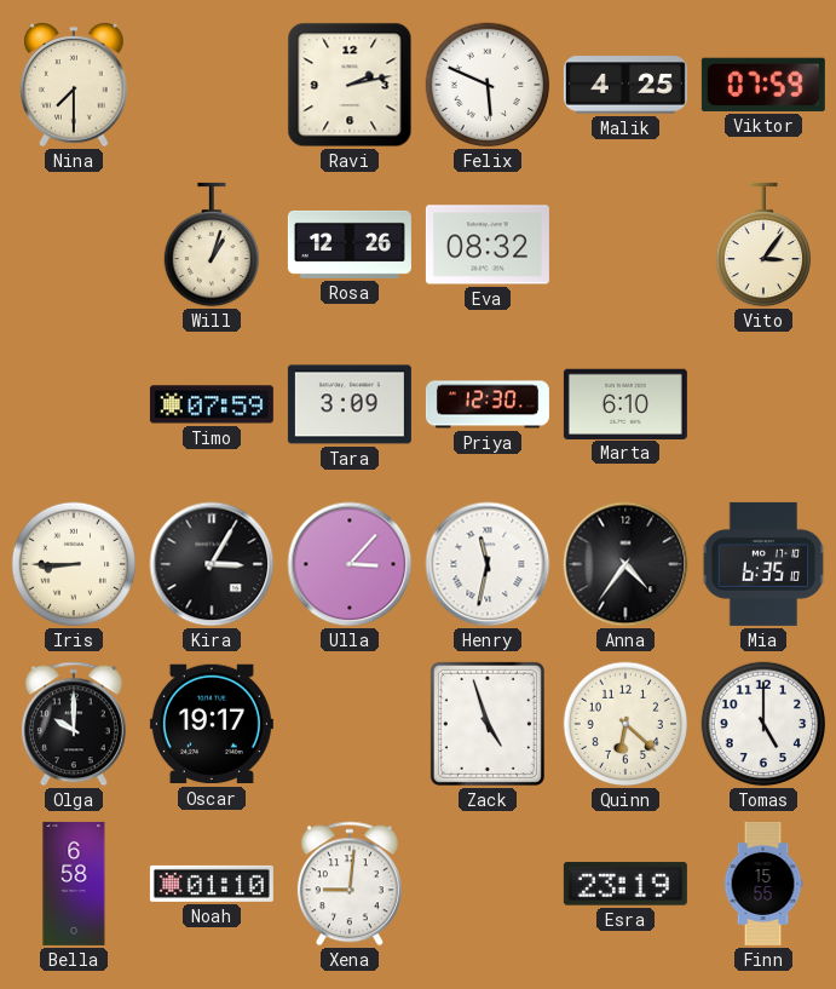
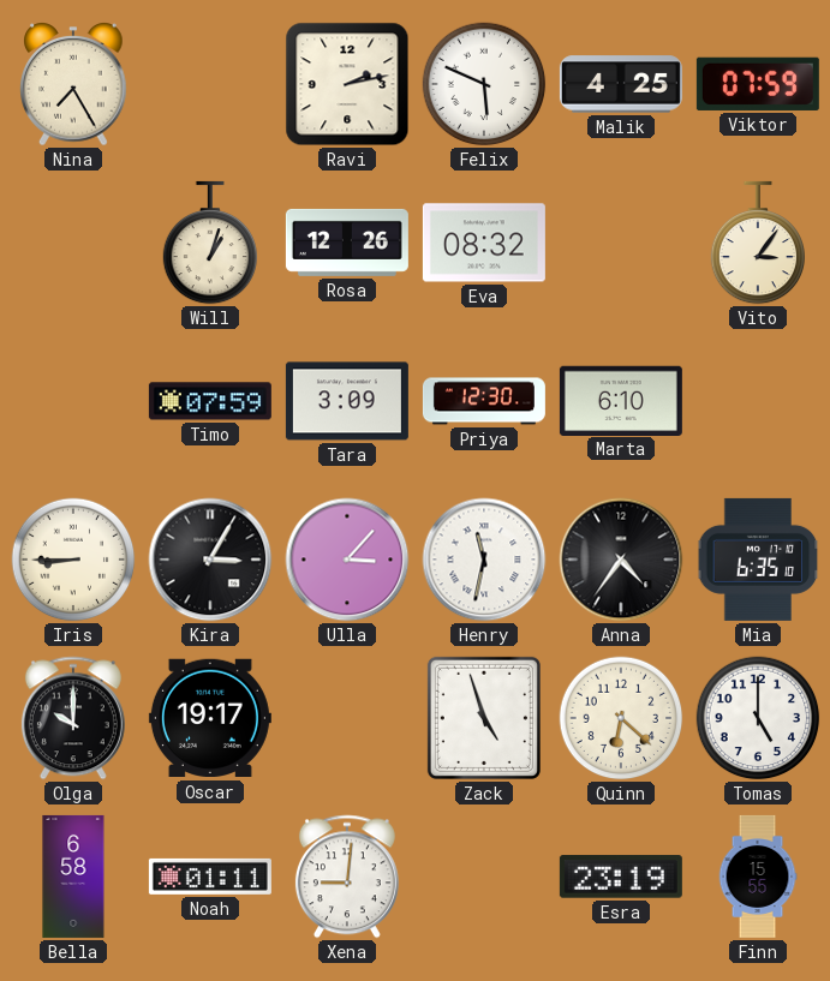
Nina: 7:30 -> 7:25
Noah: 01:10 -> 01:11
